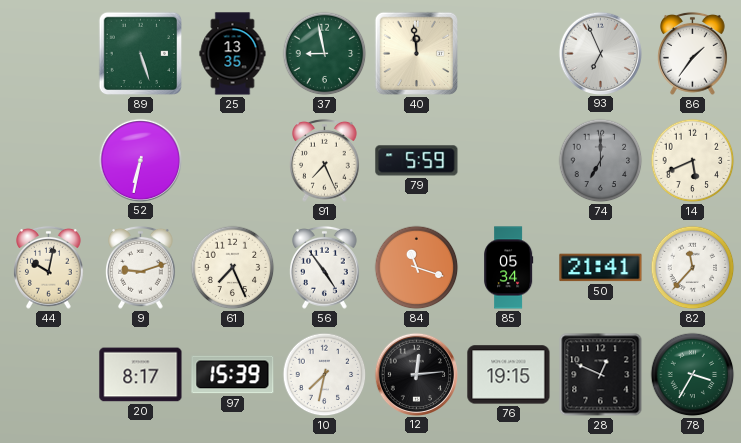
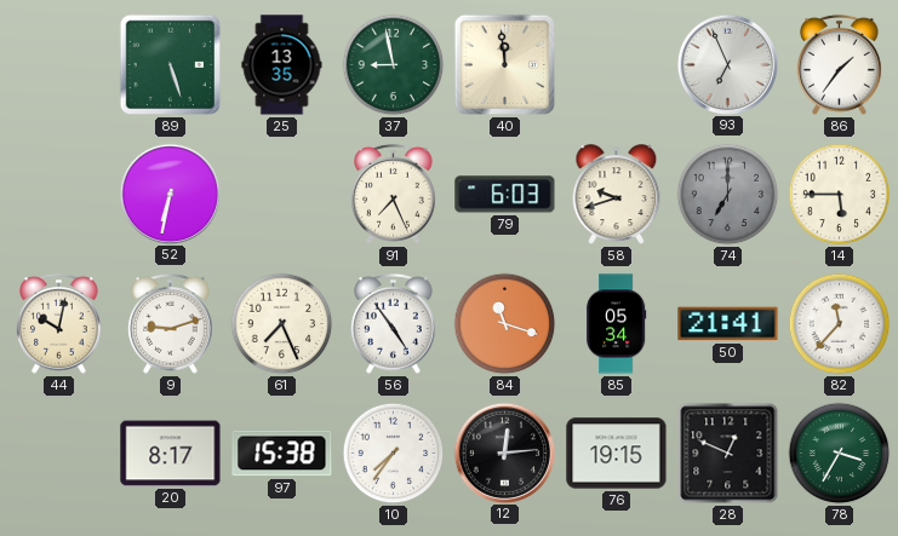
79: 5:59 -> 6:03
58: none -> 9:42
14: 5:41 -> 5:45
97: 15:39 -> 15:38
10: 7:32 -> 7:36
